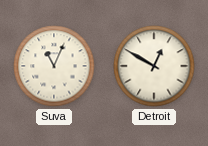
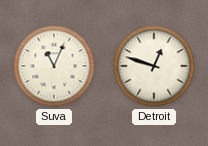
Detroit: 12:50 -> 12:48
